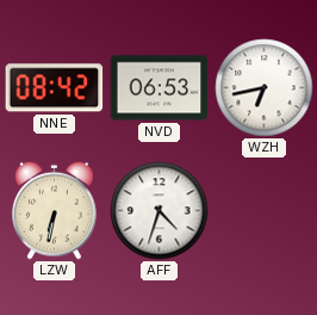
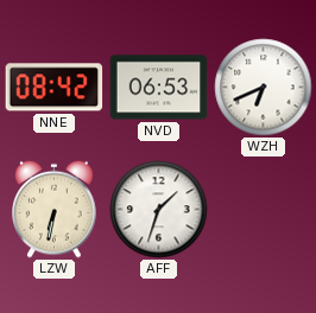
WZH: 6:43 -> 6:41
AFF: 4:33 -> 1:33
